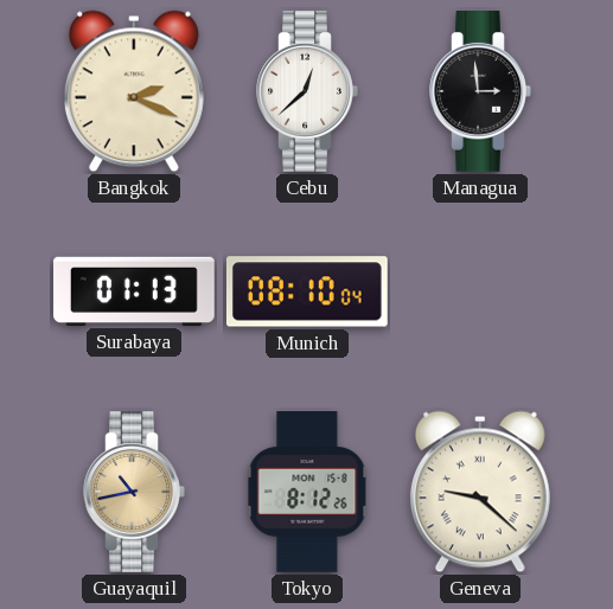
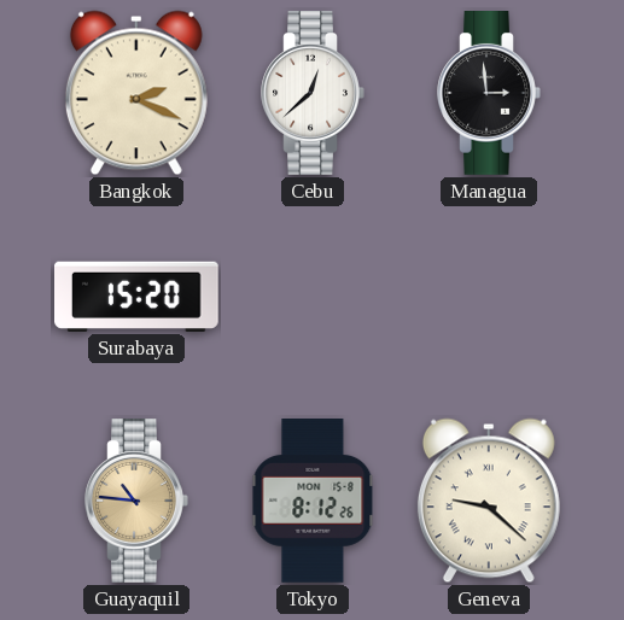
Surabaya: 01:13 -> 15:20
Munich: 08:10 -> none
Guayaquil: 10:43 -> 10:46
